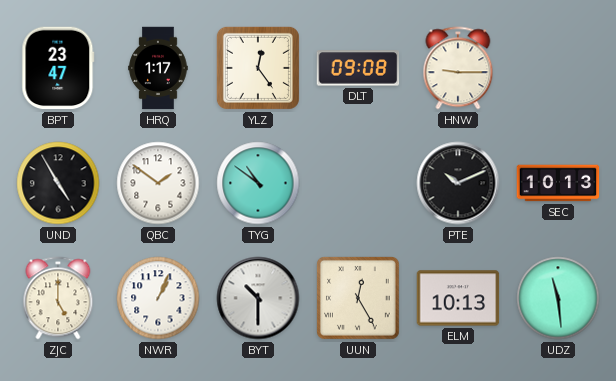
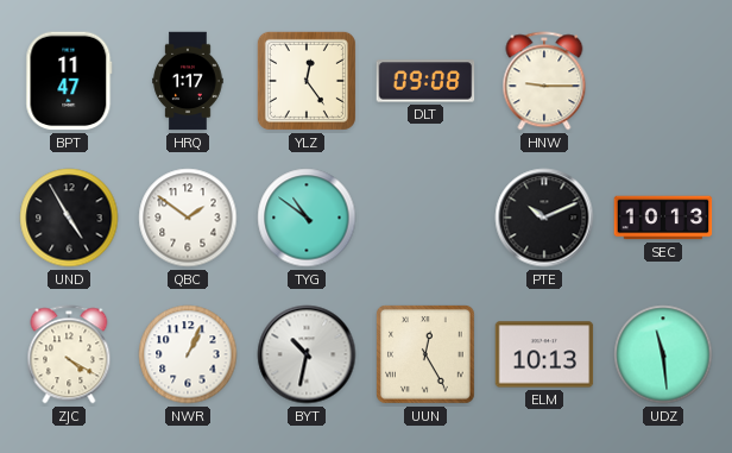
BPT: 23:47 -> 11:47
ZJC: 5:00 -> 4:20
BYT: 10:30 -> 10:32
